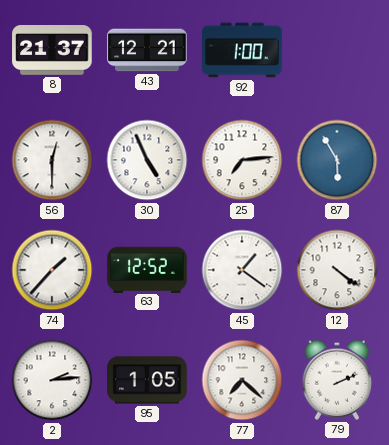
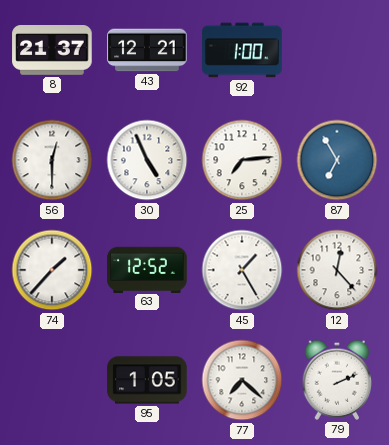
87: 5:55 -> 6:55
45: 1:21 -> 1:25
12: 4:21 -> 12:23
2: 2:14 -> none
